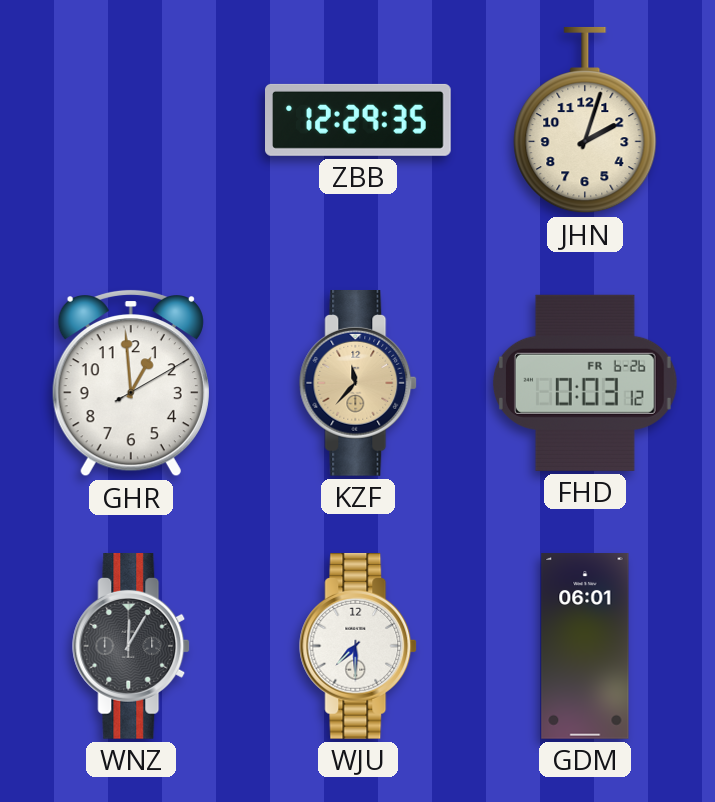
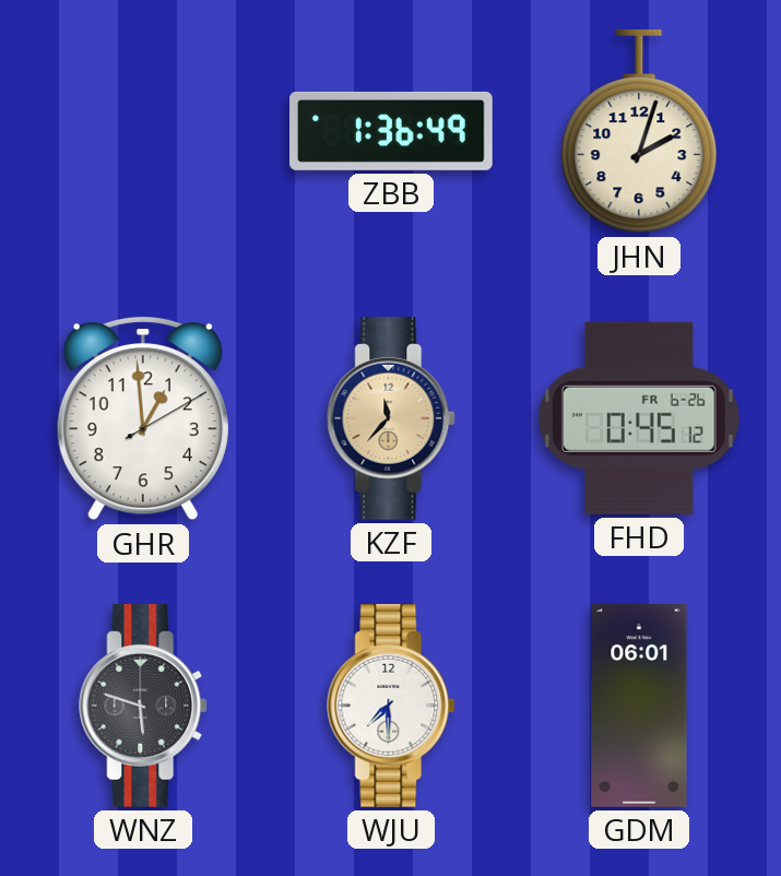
ZBB: 12:29 -> 1:36
FHD: 0:03 -> 0:45
WNZ: 12:05 -> 5:48
